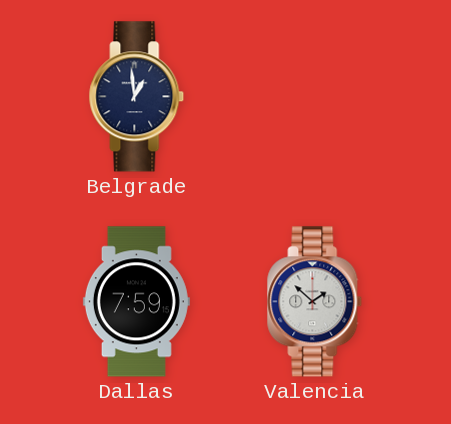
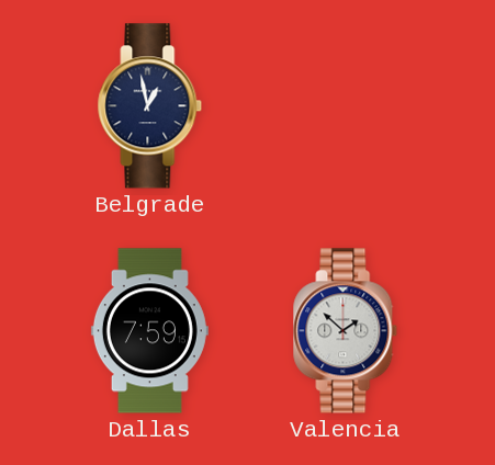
Belgrade: 12:59 -> 12:58
